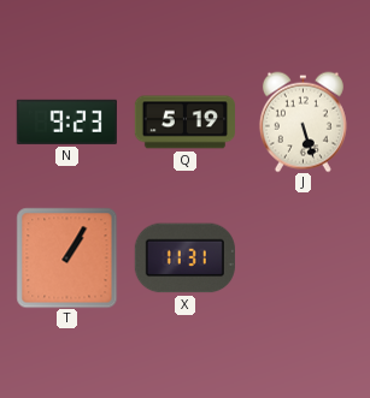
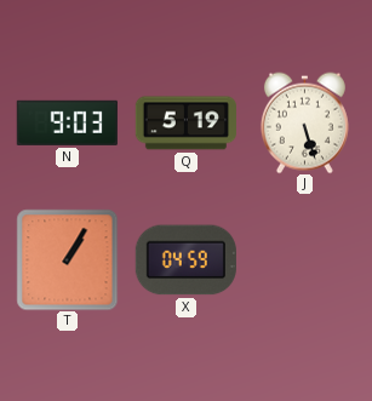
N: 9:23 -> 9:03
X: 11:31 -> 04:59
